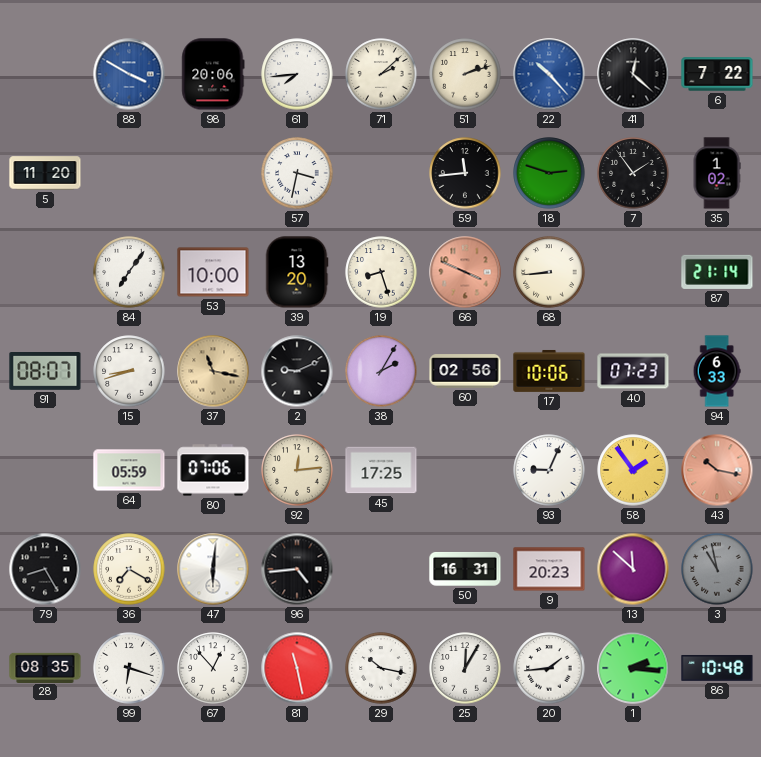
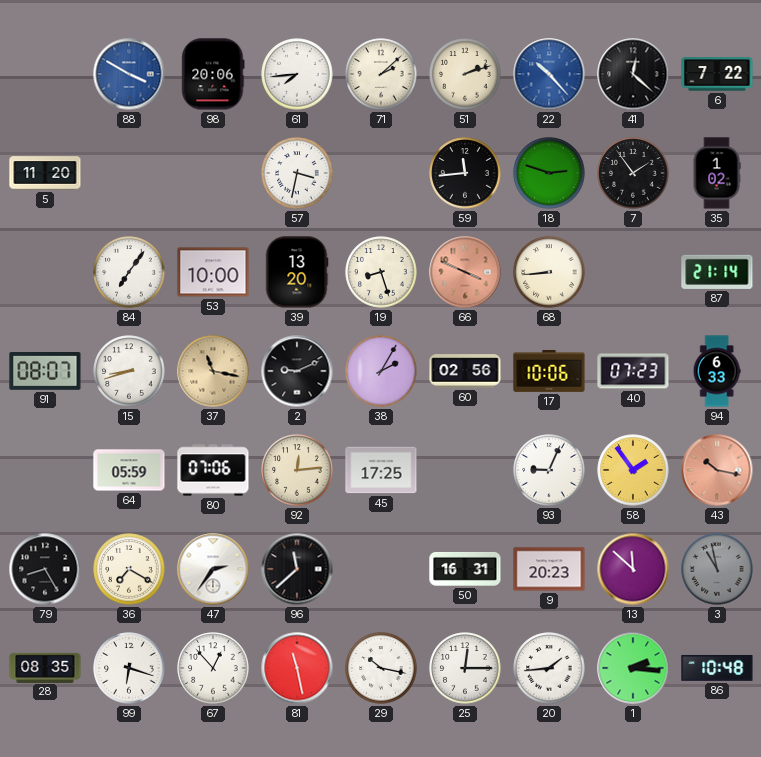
47: 6:01 -> 2:36
96: 4:44 -> 11:38
25: 12:05 -> 12:15
